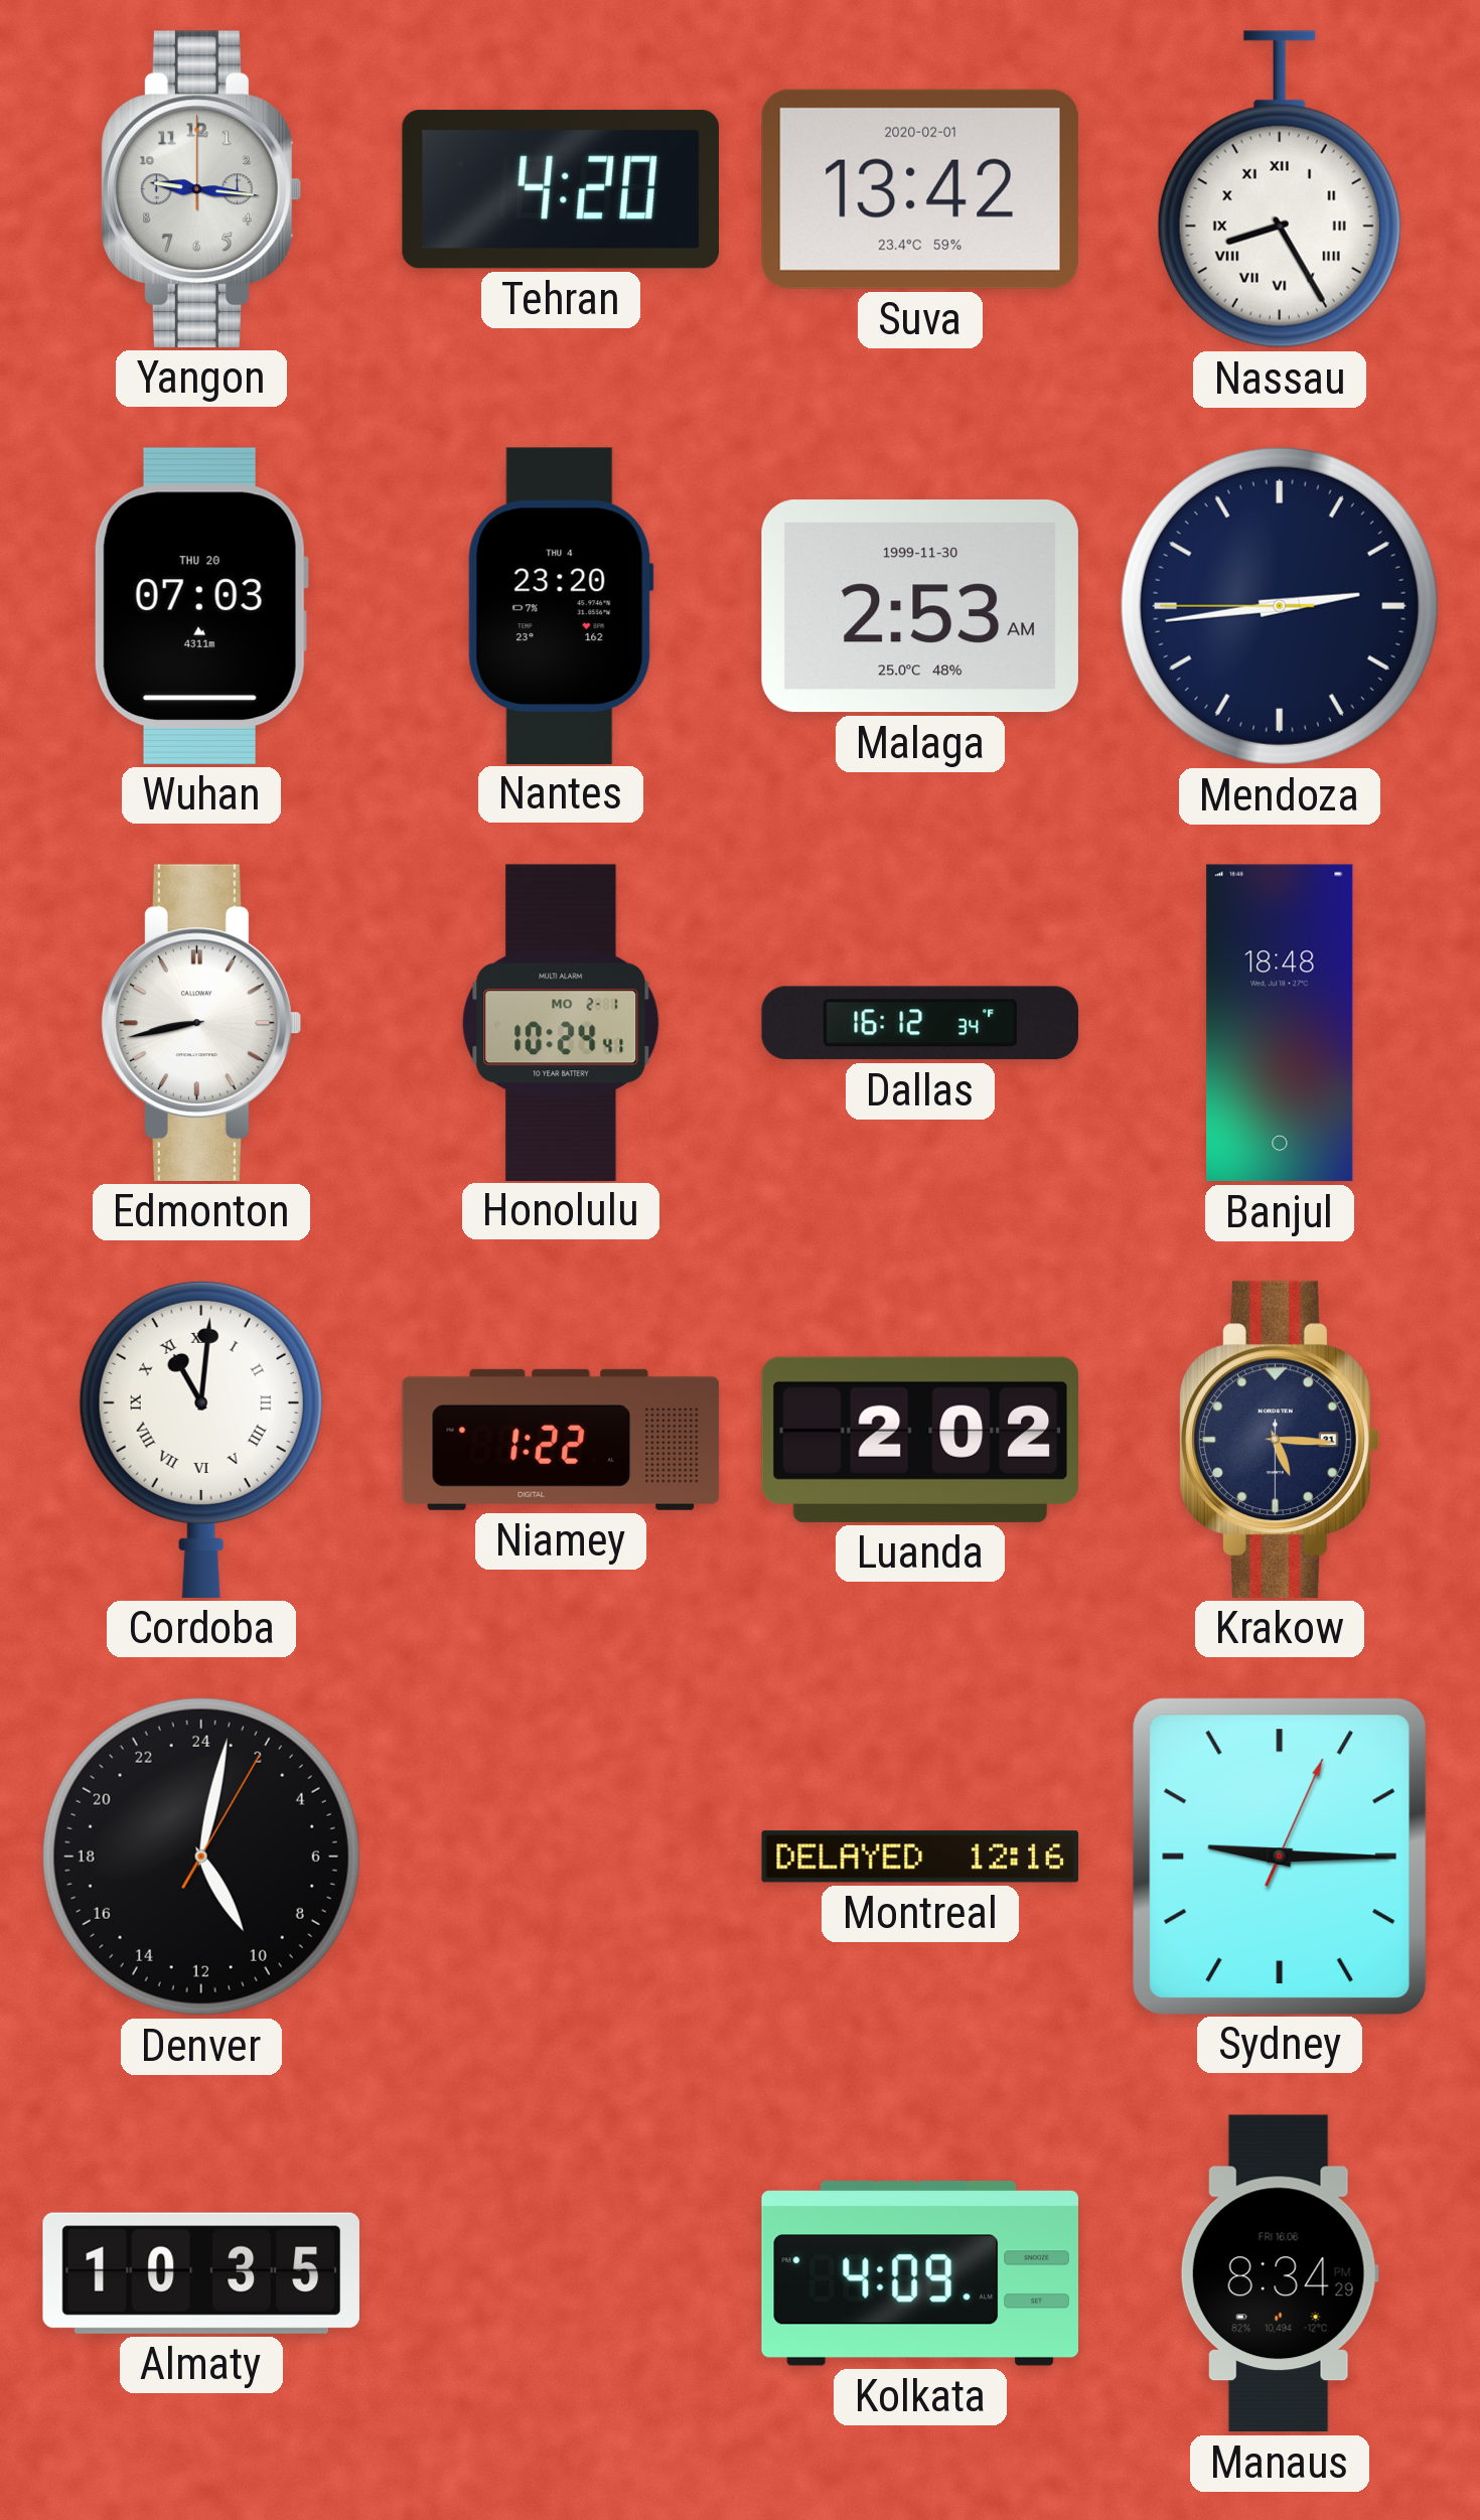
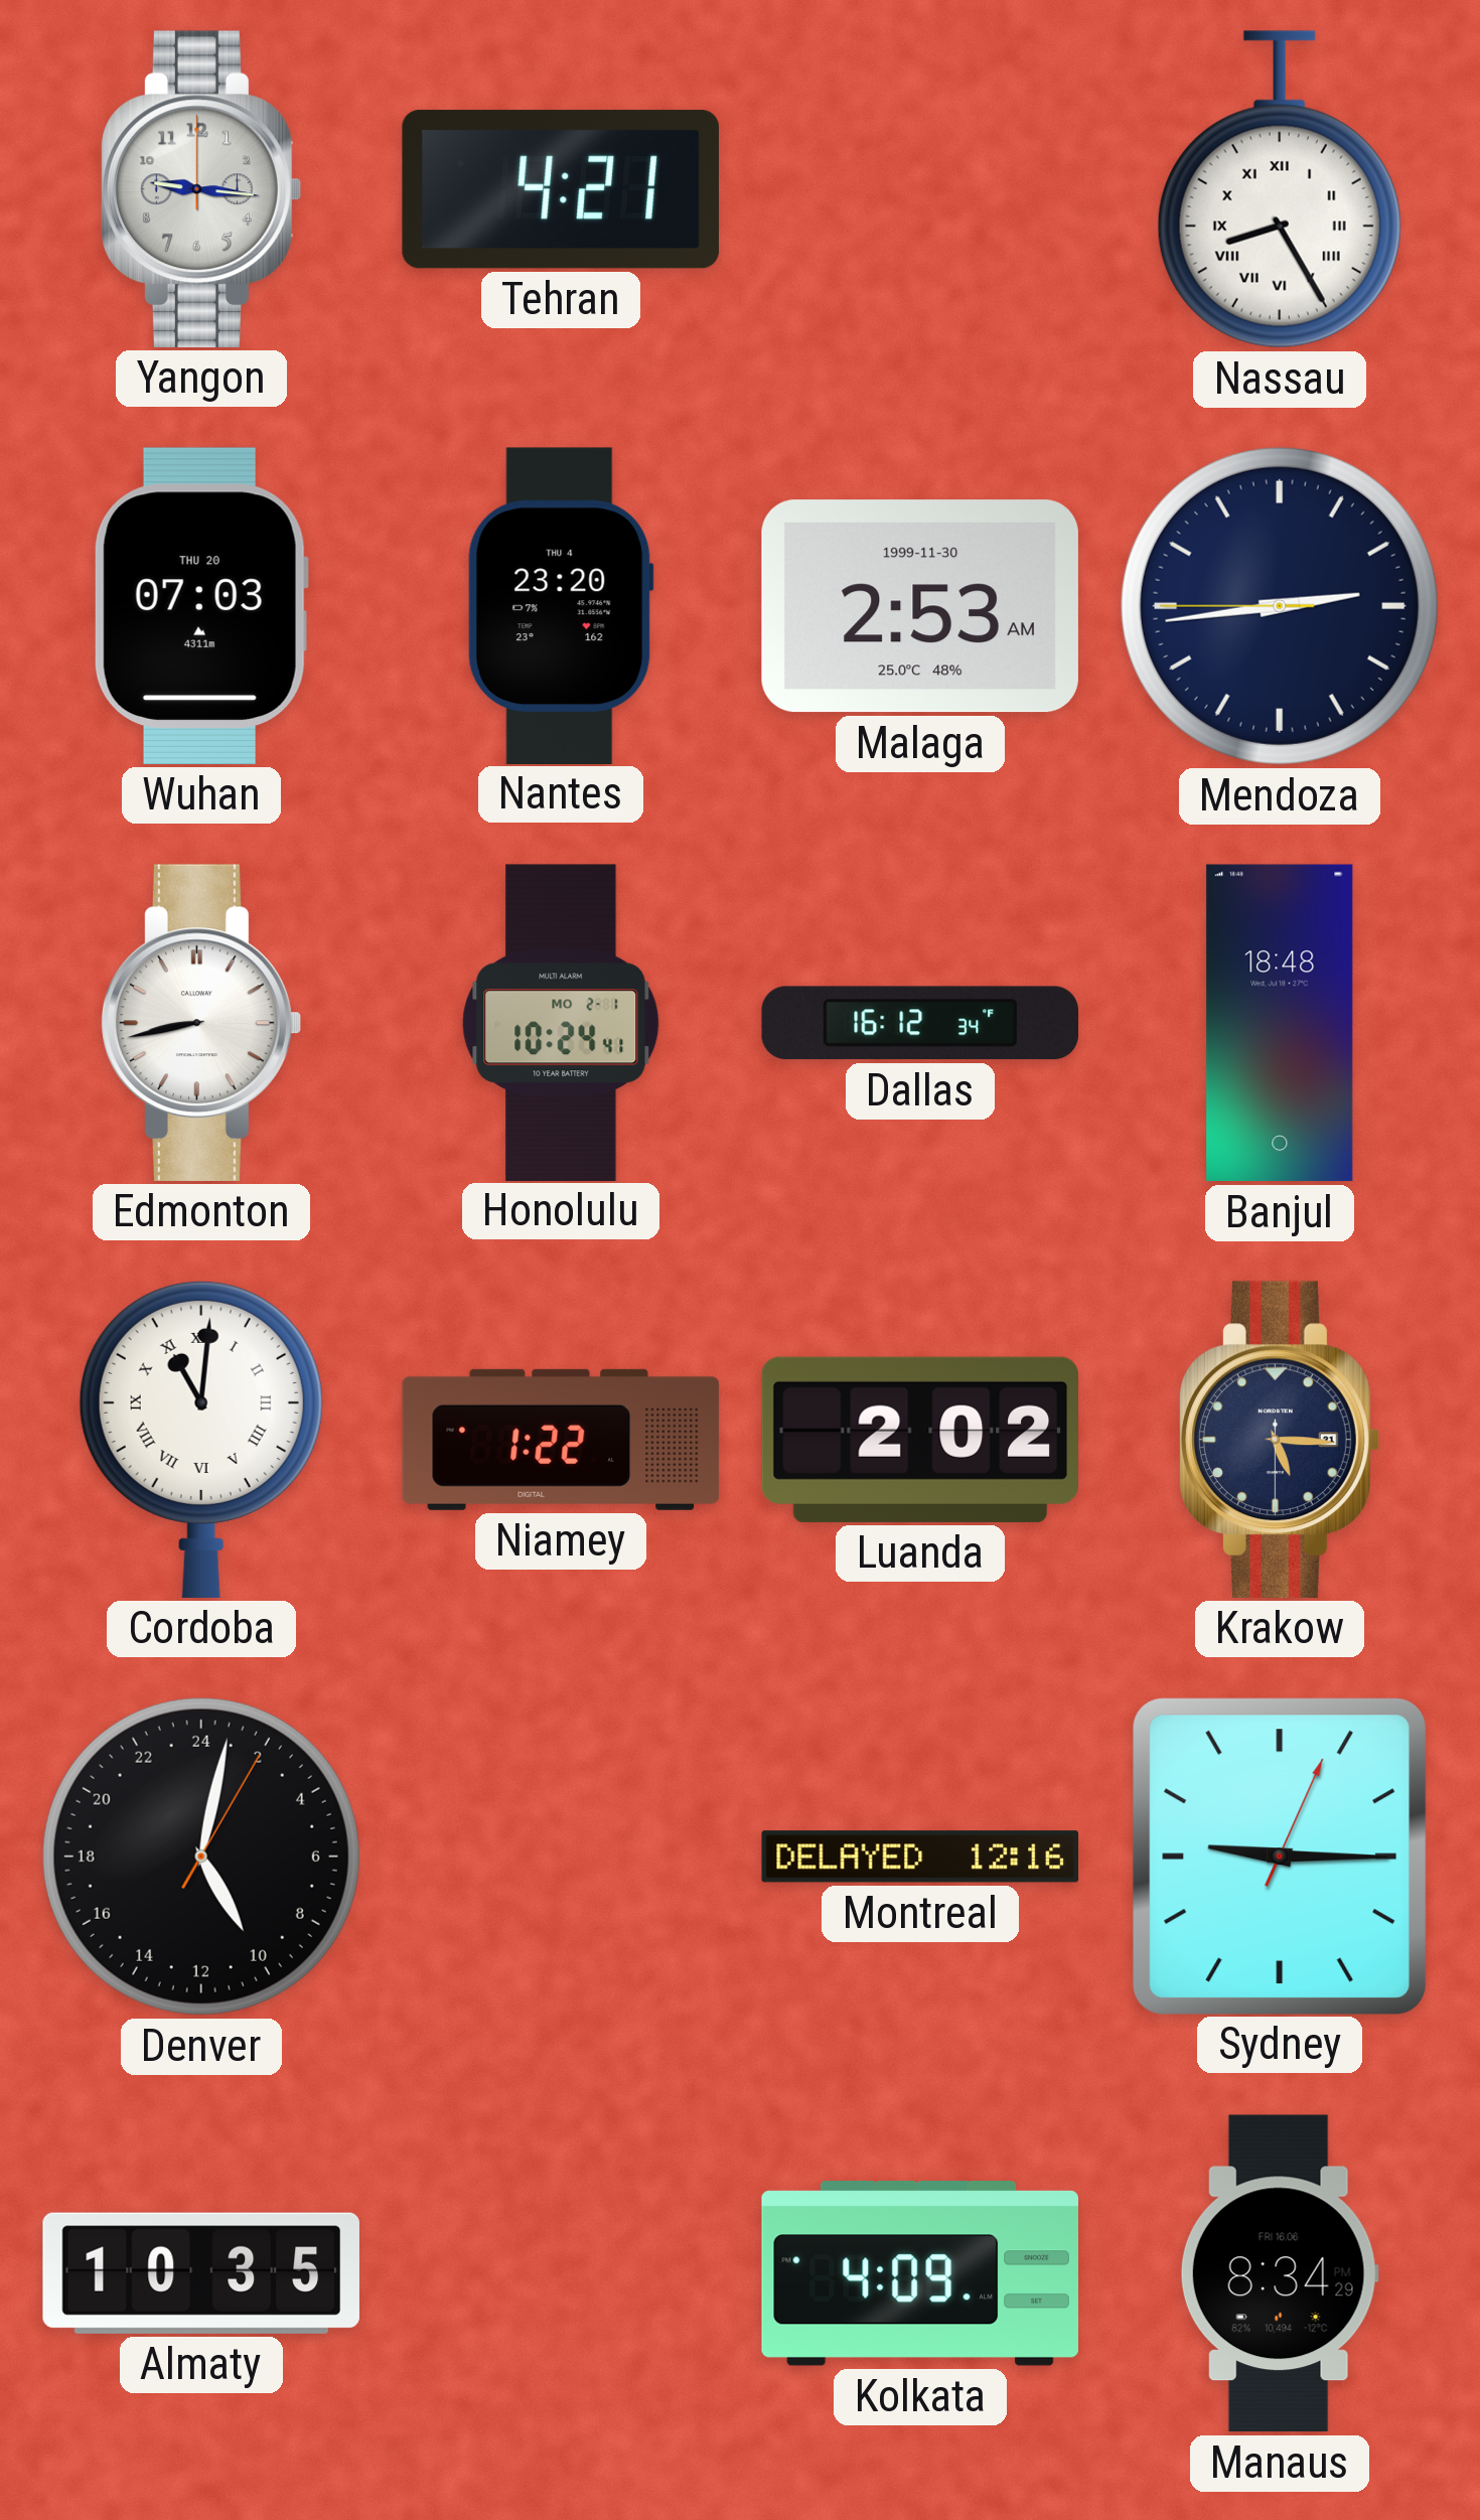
Tehran: 4:20 -> 4:21
Suva: 13:42 -> none
